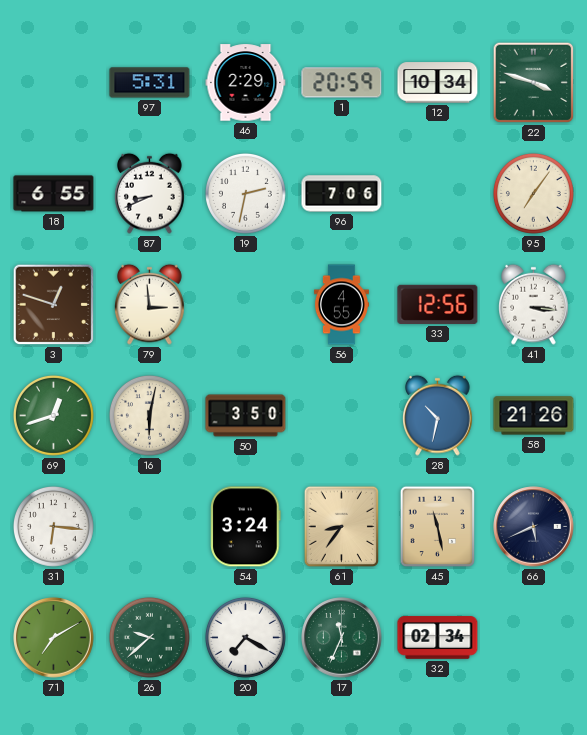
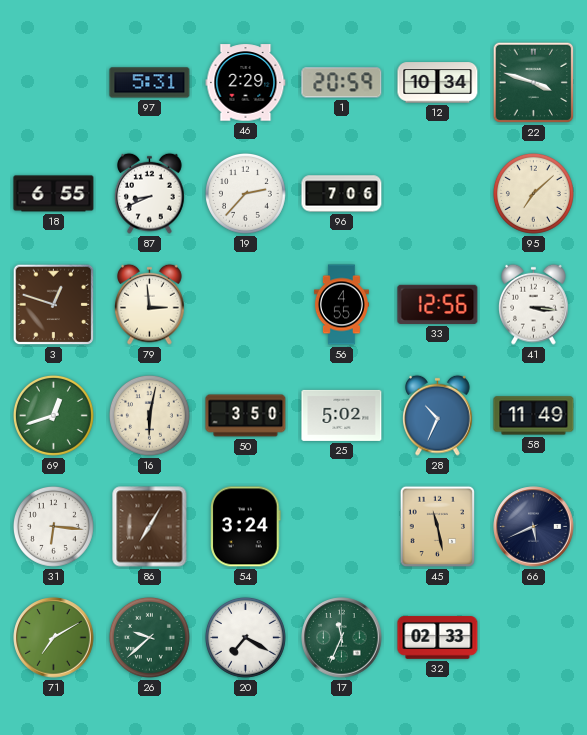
19: 2:32 -> 2:37
95: 7:06 -> 7:08
25: none -> 5:02
28: 10:32 -> 10:34
58: 21:26 -> 11:49
86: none -> 7:05
61: 8:36 -> none
32: 02:34 -> 02:33
